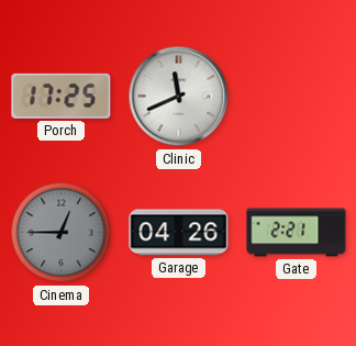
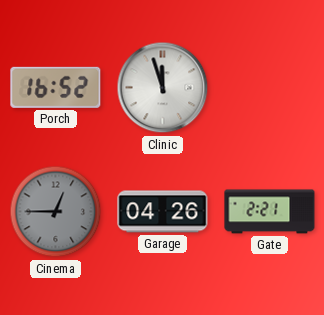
Porch: 17:25 -> 16:52
Clinic: 11:41 -> 11:57
